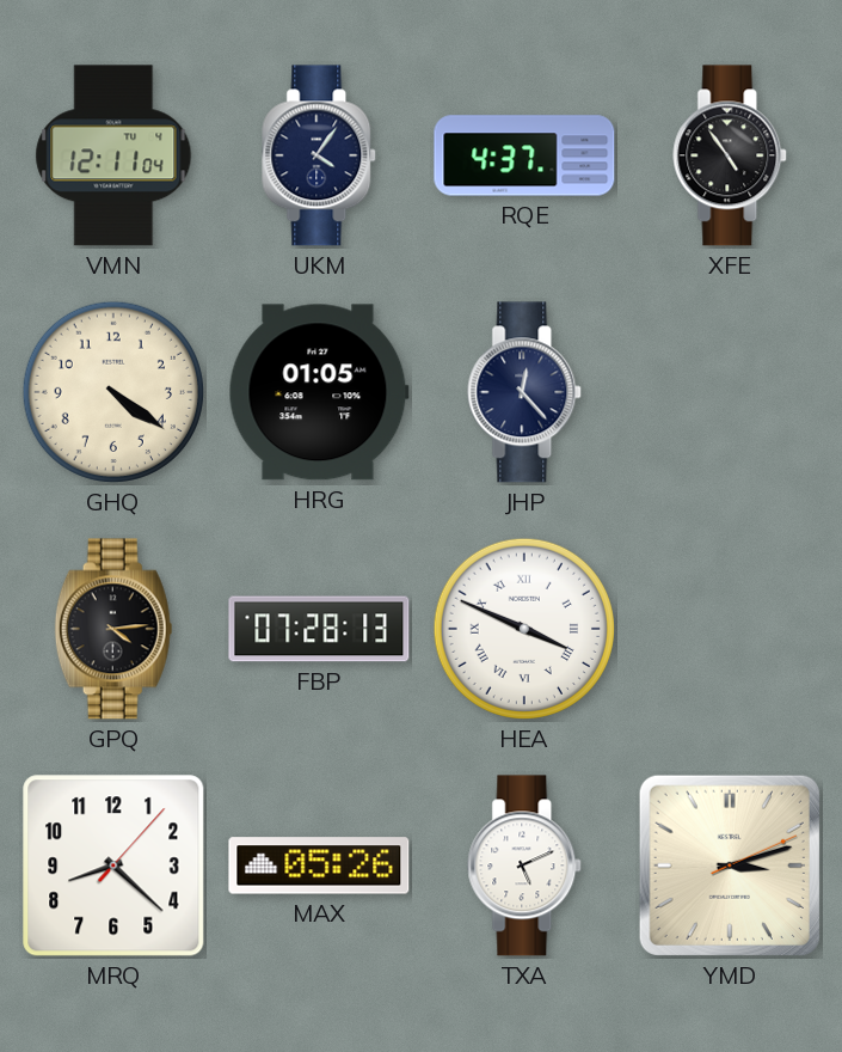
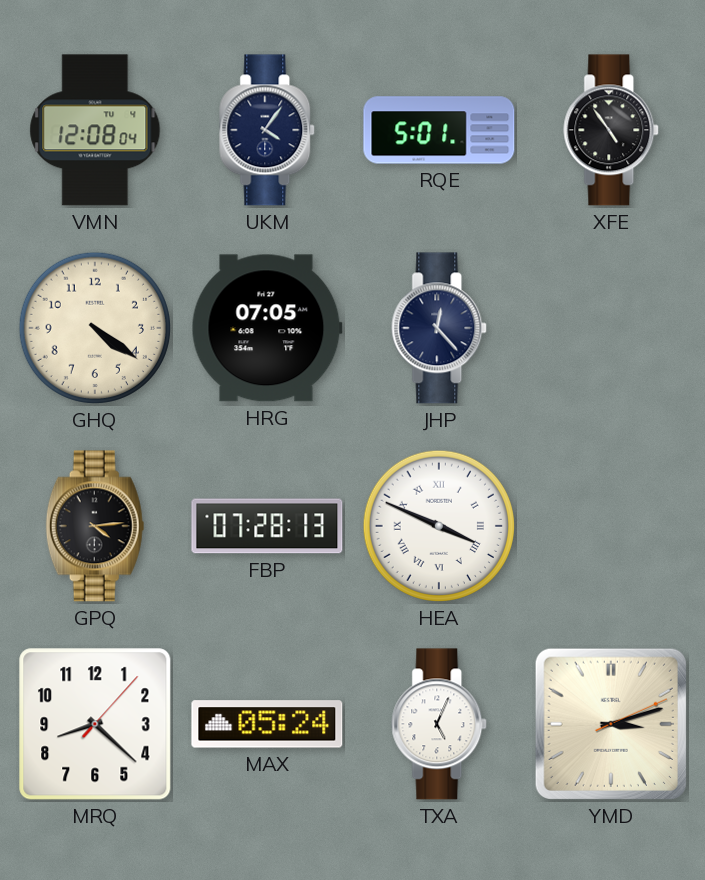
VMN: 12:11 -> 12:08
RQE: 4:37 -> 5:01
HRG: 01:05 -> 07:05
MAX: 05:26 -> 05:24
TXA: 5:11 -> 5:04
